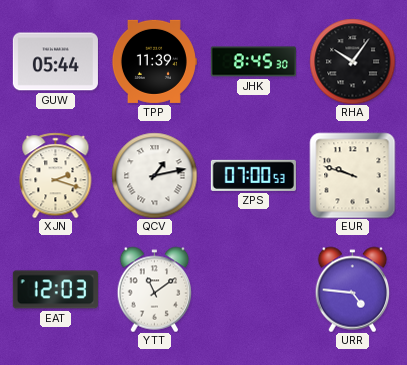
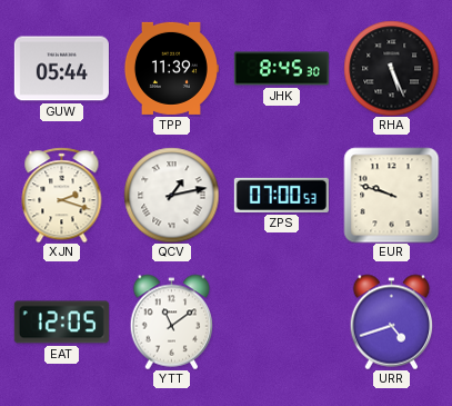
RHA: 10:06 -> 5:26
EAT: 12:03 -> 12:05
URR: 4:46 -> 4:42
